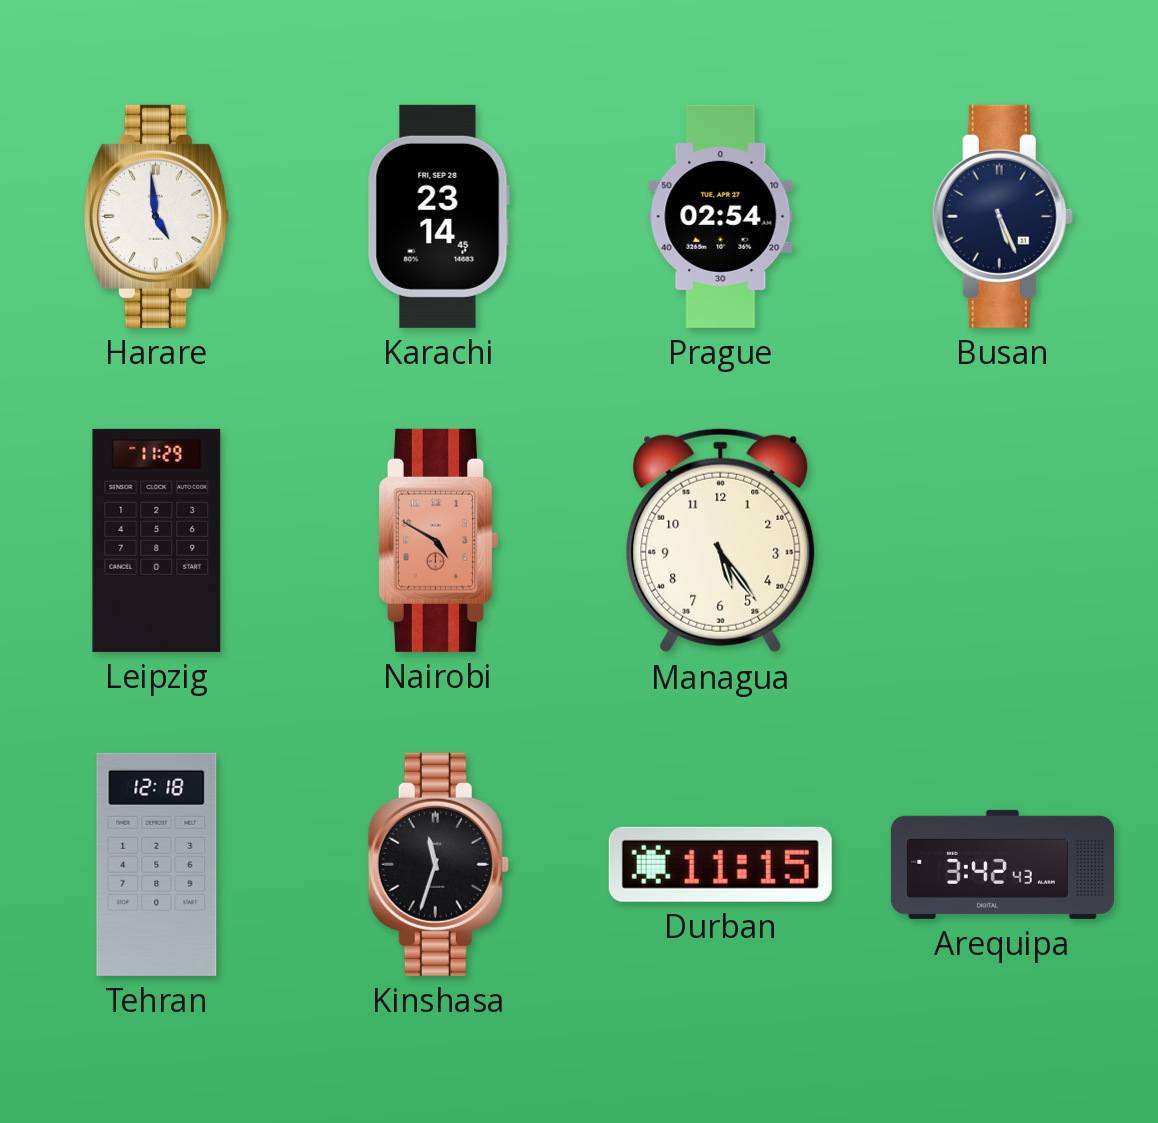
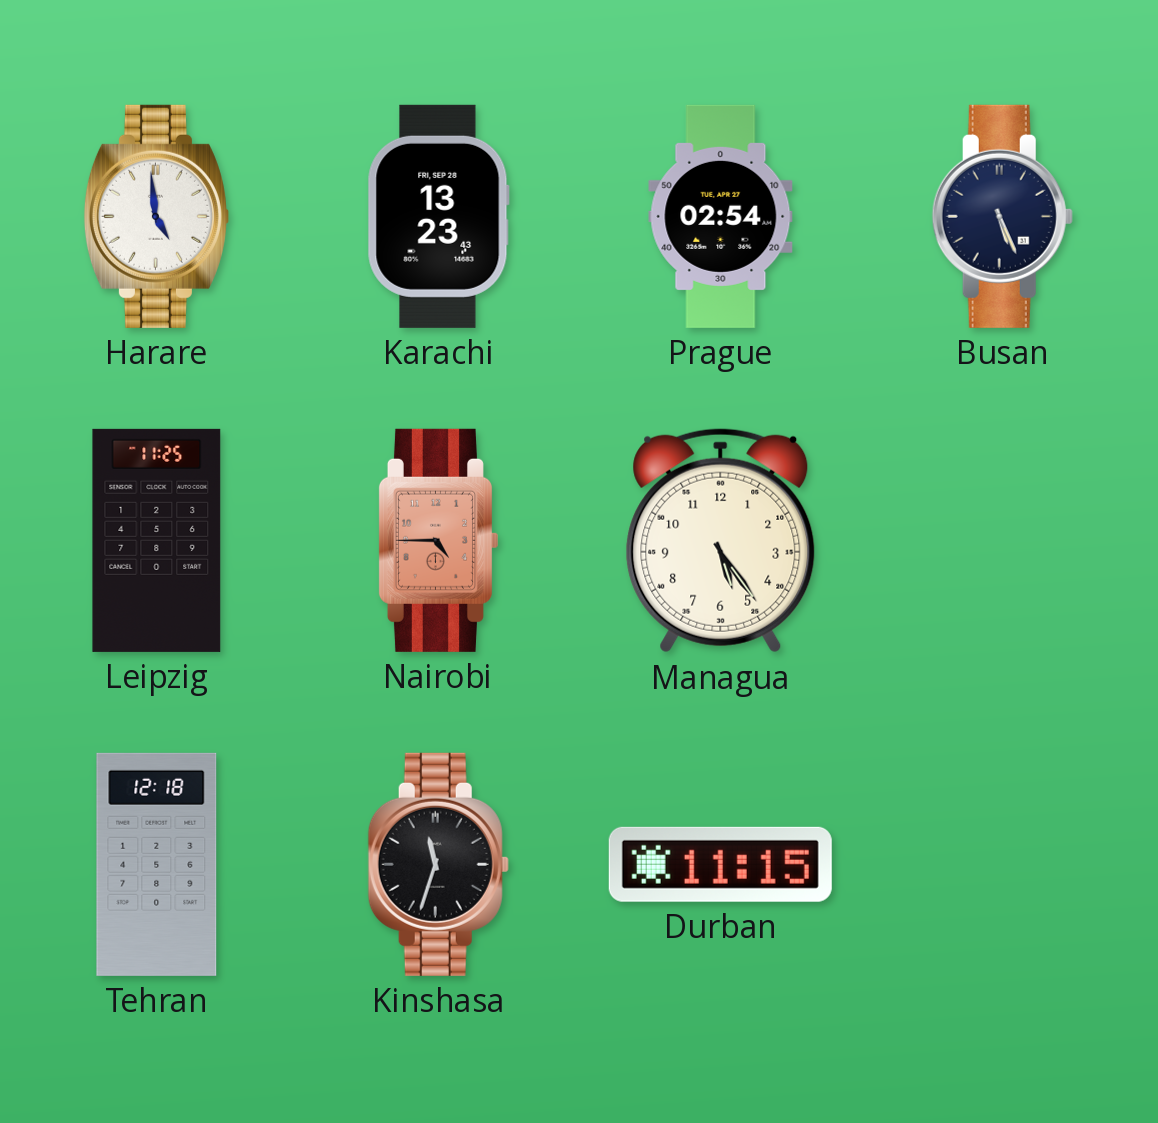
Karachi: 23:14 -> 13:23
Leipzig: 11:29 -> 11:25
Nairobi: 4:50 -> 4:45
Arequipa: 3:42 -> none
